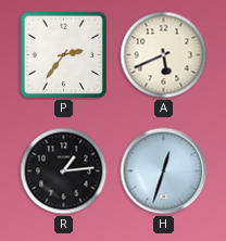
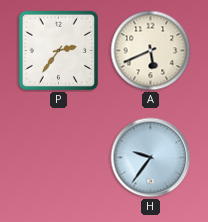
R: 1:14 -> none
H: 12:33 -> 9:36
